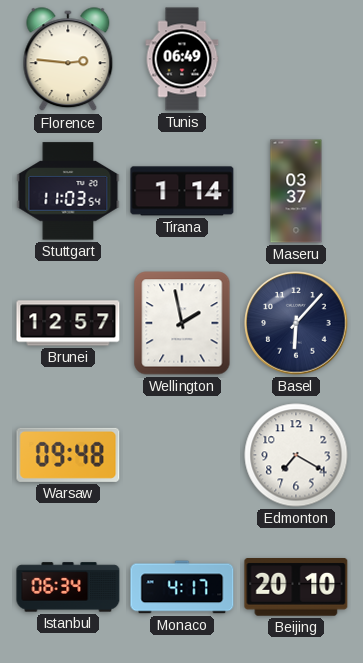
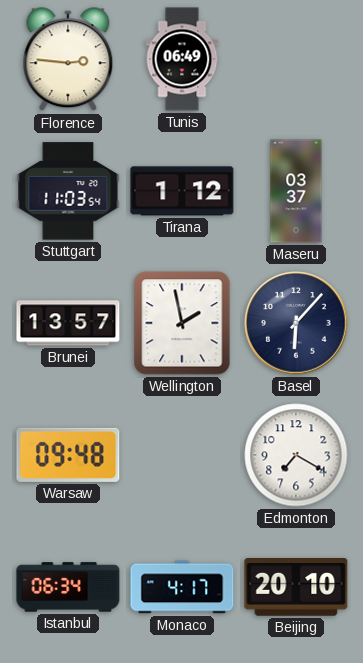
Tirana: 1:14 -> 1:12
Brunei: 12:57 -> 13:57
